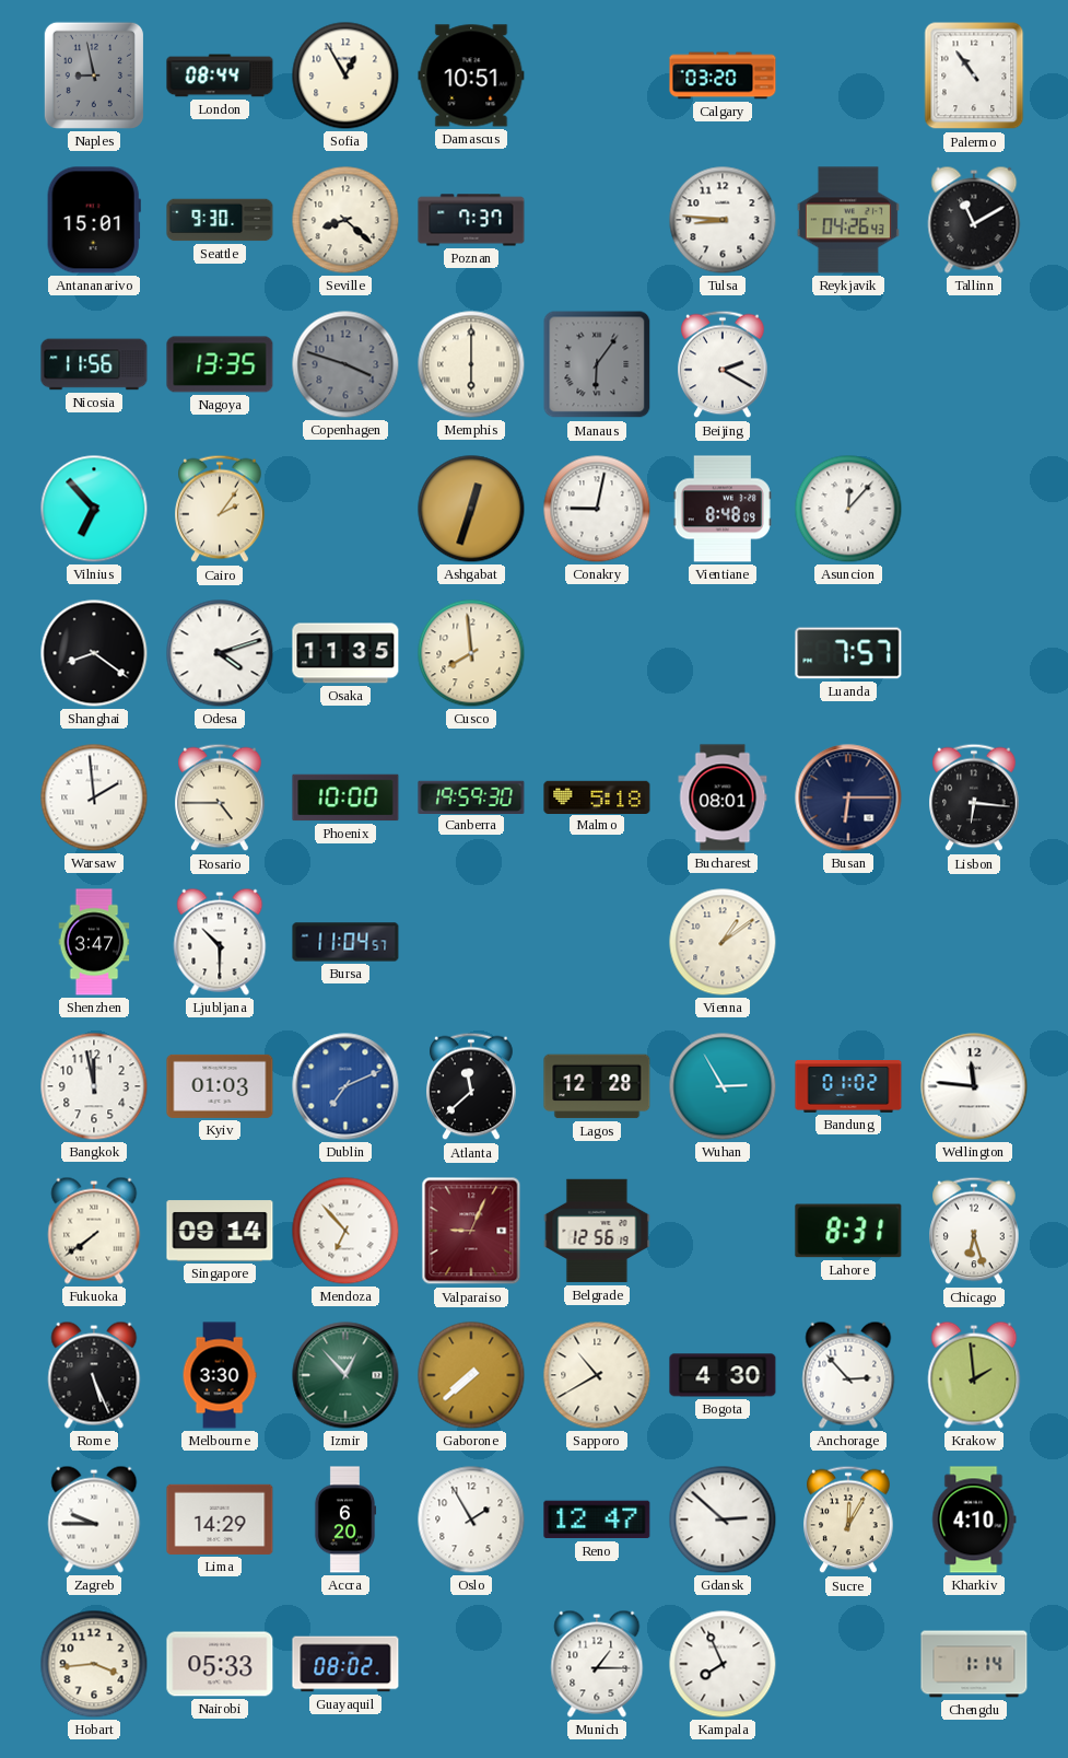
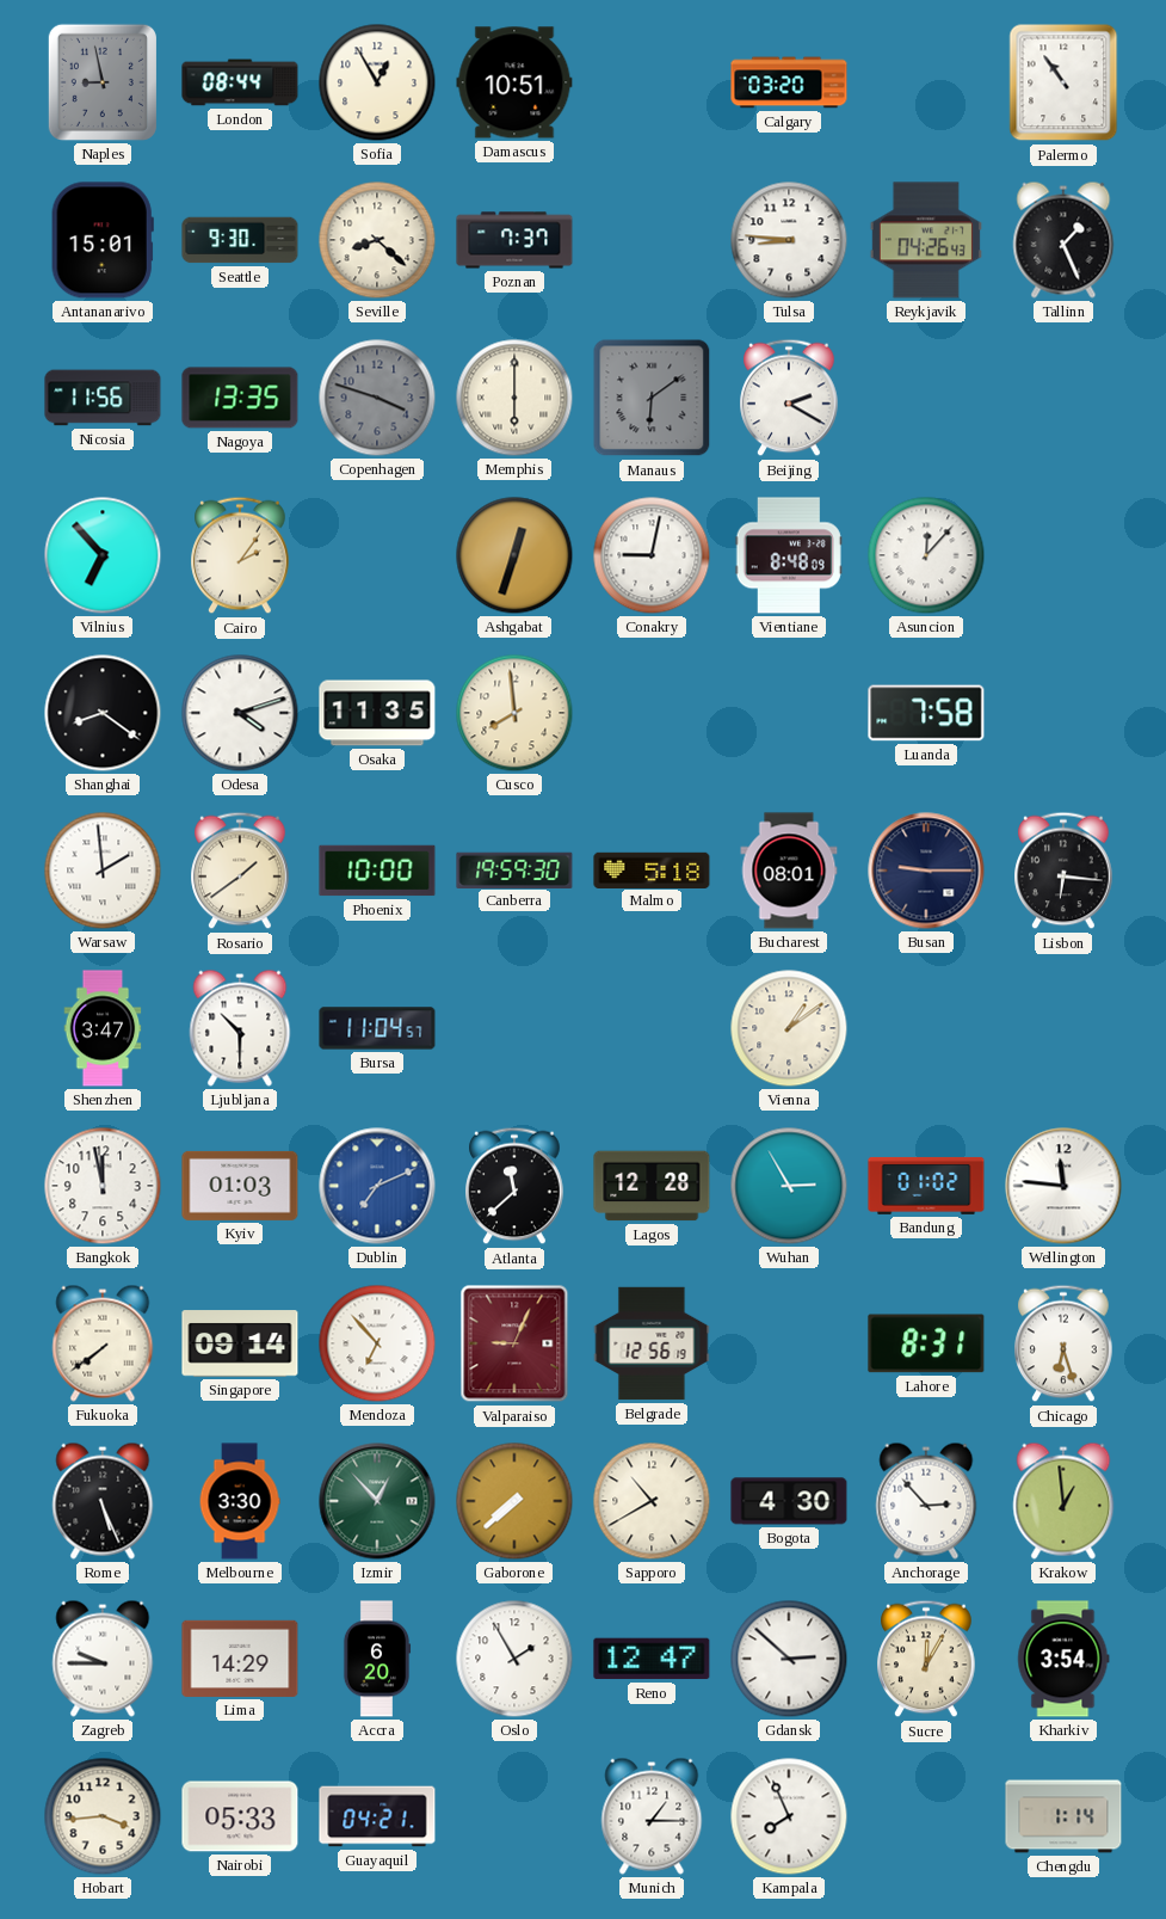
Tallinn: 11:10 -> 1:26
Manaus: 6:06 -> 6:09
Luanda: 7:57 -> 7:58
Rosario: 4:45 -> 1:39
Busan: 6:15 -> 9:15
Krakow: 1:59 -> 12:59
Kharkiv: 4:10 -> 3:54
Guayaquil: 08:02 -> 04:21
